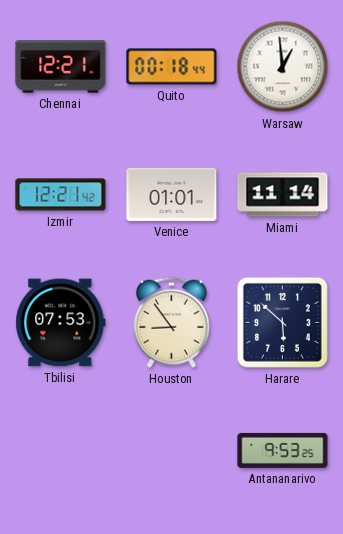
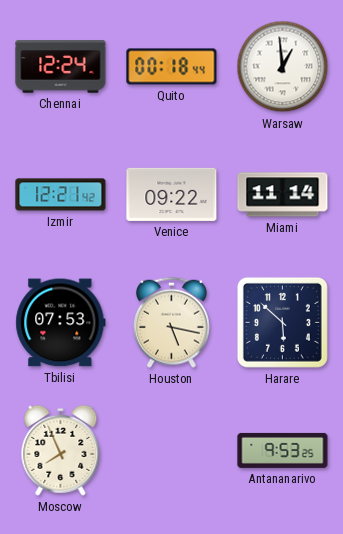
Chennai: 12:21 -> 12:24
Venice: 01:01 -> 09:22
Houston: 8:54 -> 5:17
Moscow: none -> 7:56
